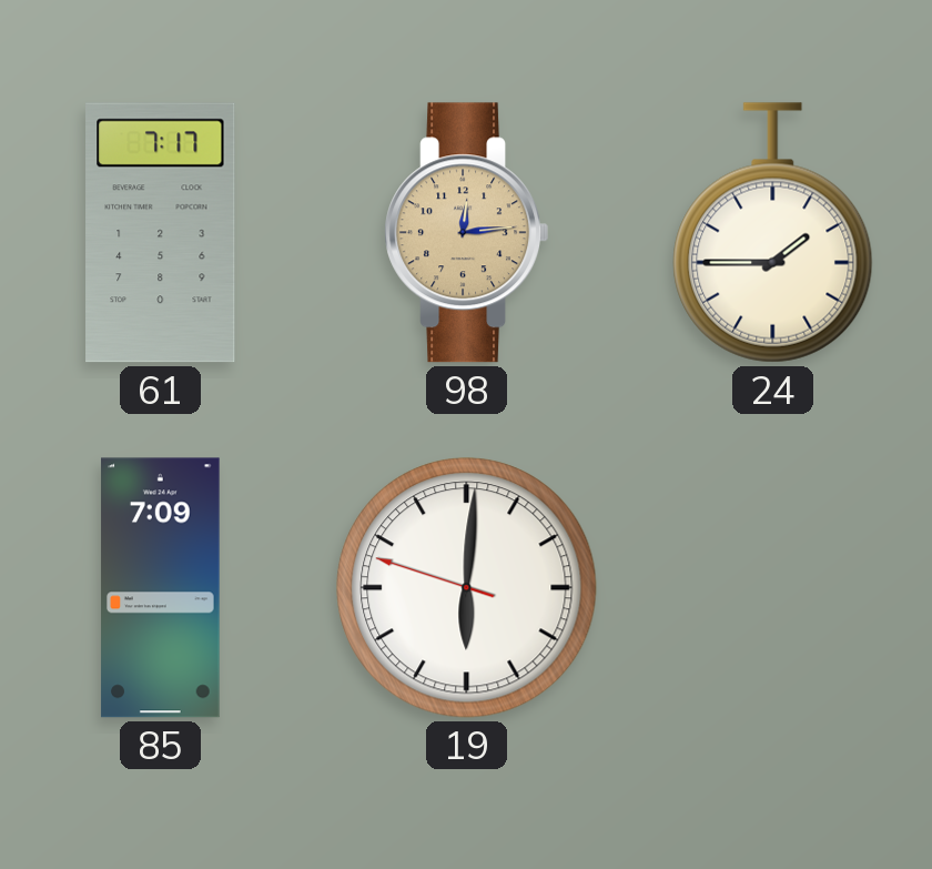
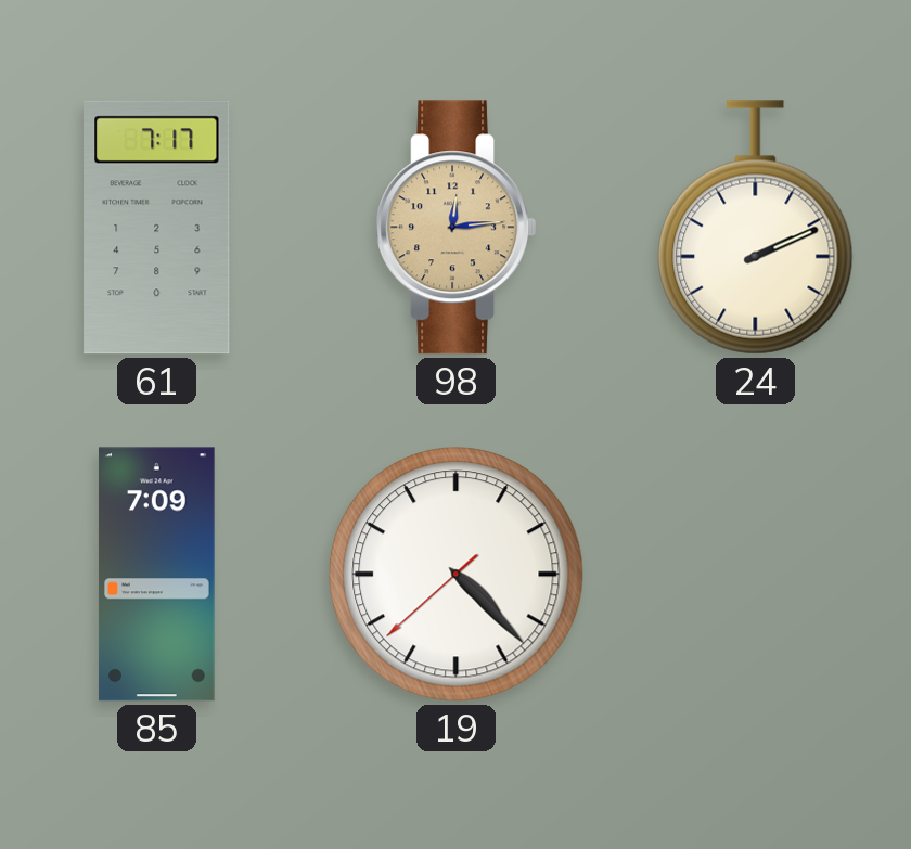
24: 1:45 -> 2:11
19: 6:00 -> 4:22
